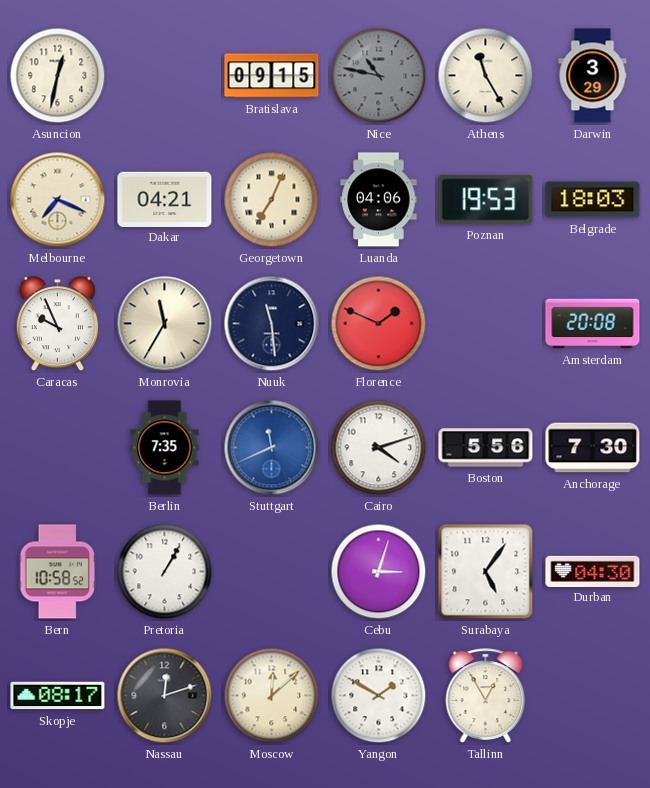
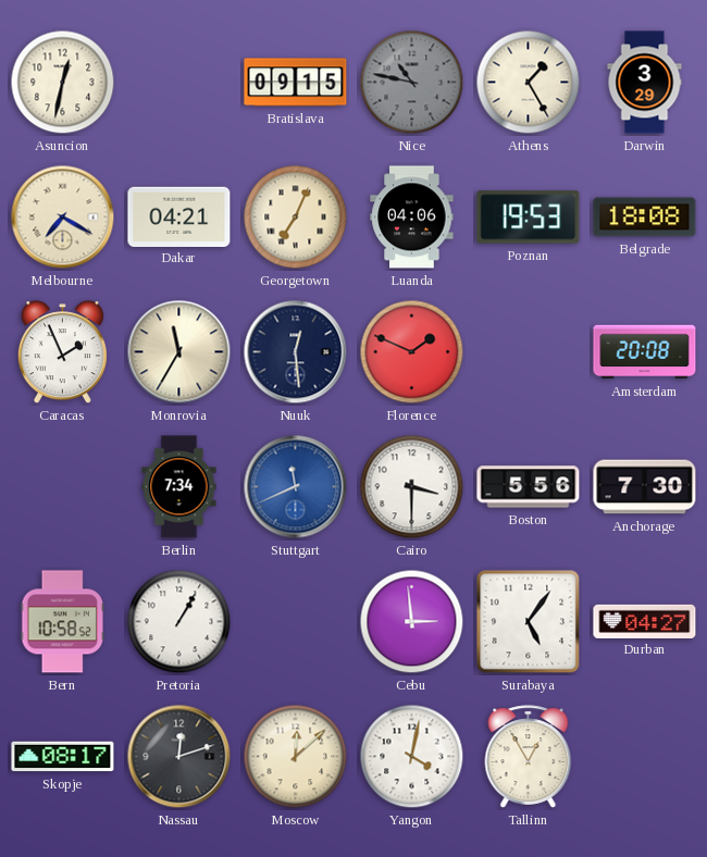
Athens: 11:25 -> 1:25
Melbourne: 7:19 -> 7:20
Belgrade: 18:03 -> 18:08
Caracas: 9:56 -> 1:56
Nuuk: 11:29 -> 12:29
Berlin: 7:35 -> 7:34
Cairo: 4:12 -> 3:30
Cebu: 3:03 -> 2:59
Durban: 04:30 -> 04:27
Yangon: 1:50 -> 4:02
